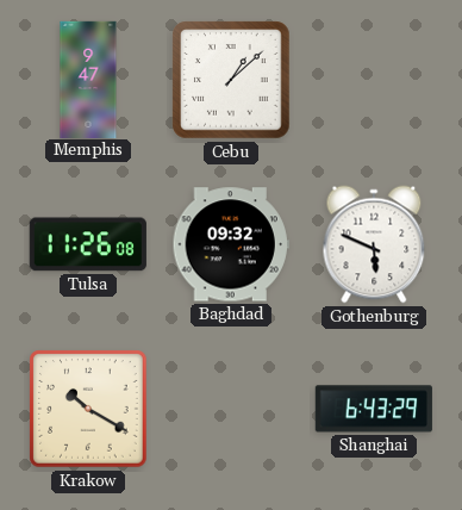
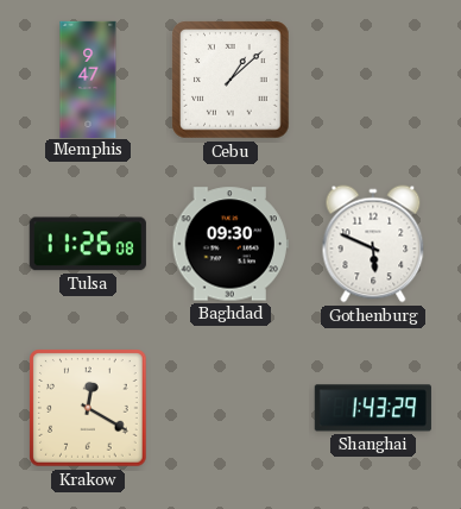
Baghdad: 09:32 -> 09:30
Krakow: 10:20 -> 12:20
Shanghai: 6:43 -> 1:43
